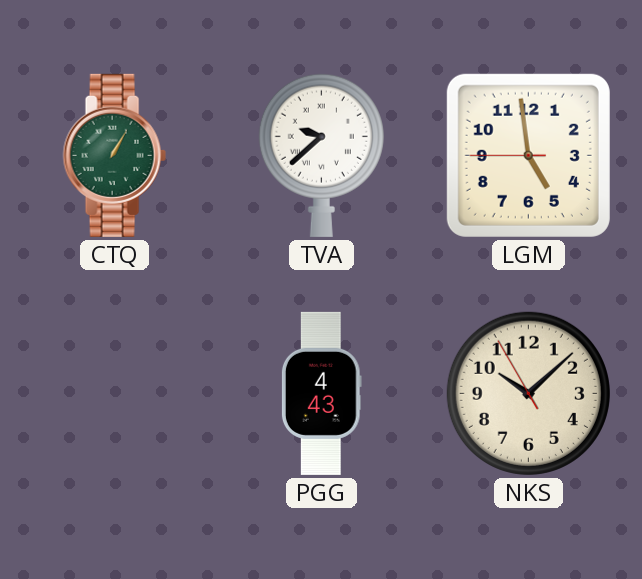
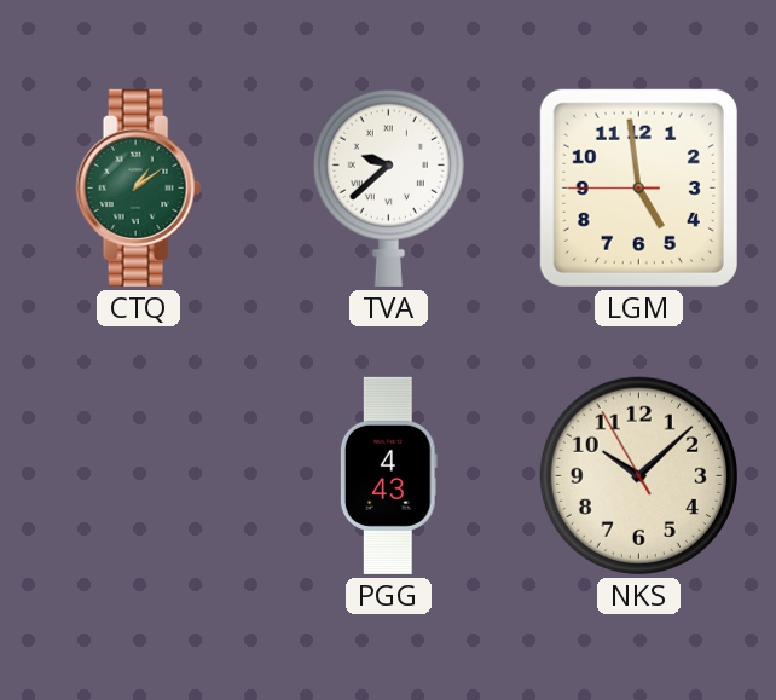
CTQ: 1:05 -> 1:09
